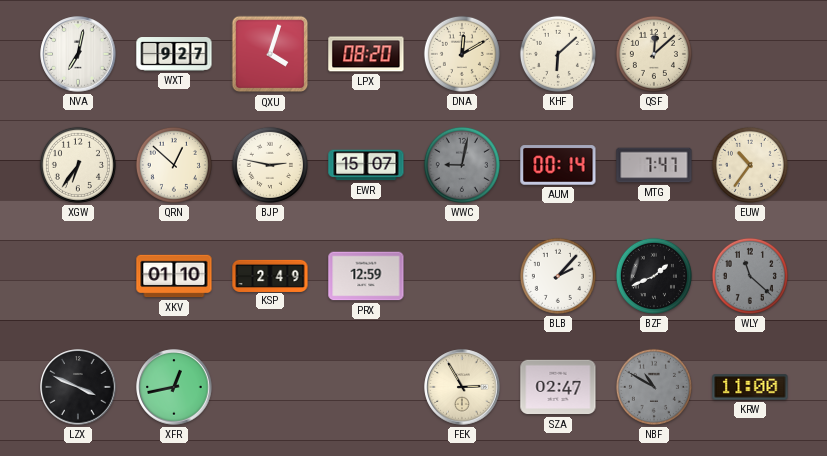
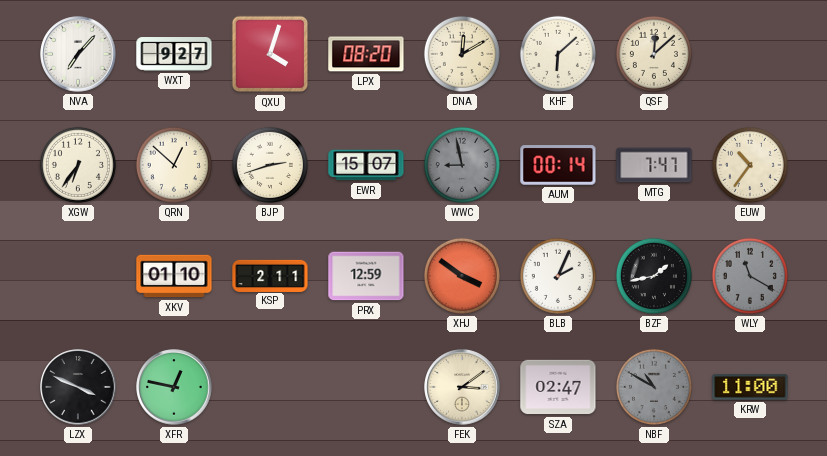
NVA: 7:02 -> 7:07
BJP: 2:47 -> 2:42
WWC: 9:02 -> 8:58
KSP: 2:49 -> 2:11
XHJ: none -> 3:51
BLB: 2:07 -> 2:04
BZF: 1:41 -> 1:43
WLY: 11:22 -> 11:20
XFR: 12:43 -> 12:47
FEK: 2:55 -> 3:09
